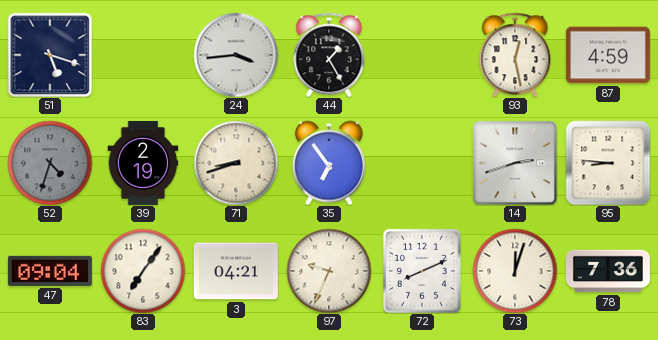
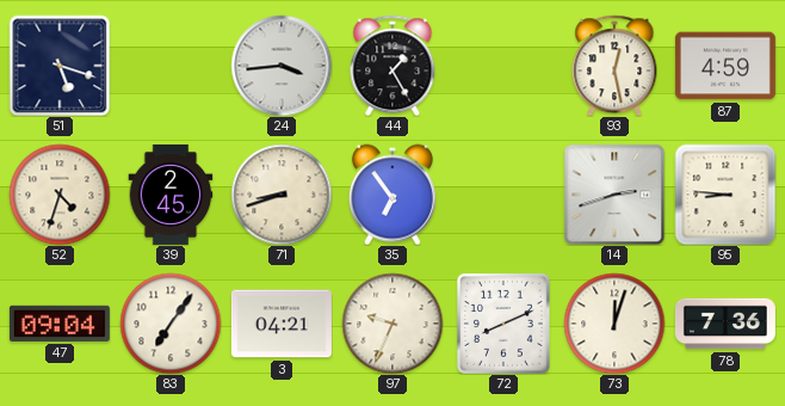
52 dial: grey -> cream
39: 2:19 -> 2:45
